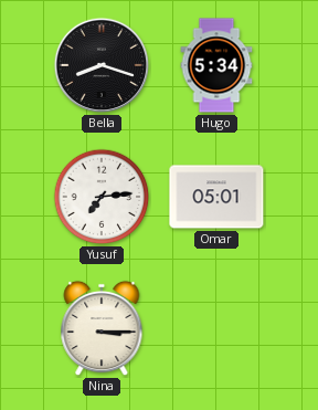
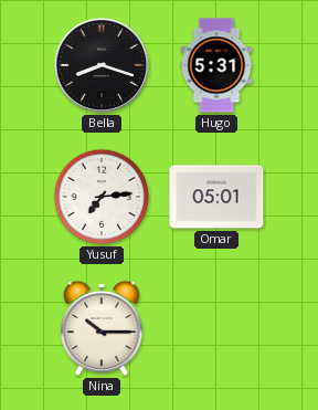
Hugo: 5:34 -> 5:31
Nina: 3:15 -> 10:15
